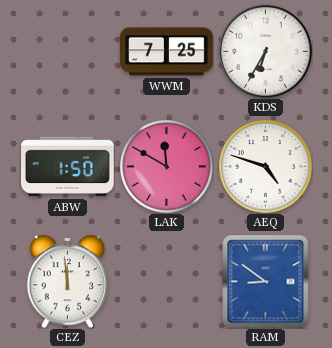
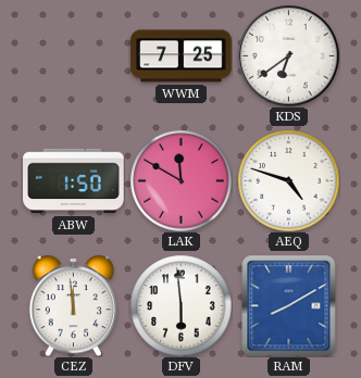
KDS: 6:35 -> 6:39
DFV: none -> 5:59
RAM: 8:51 -> 8:10
